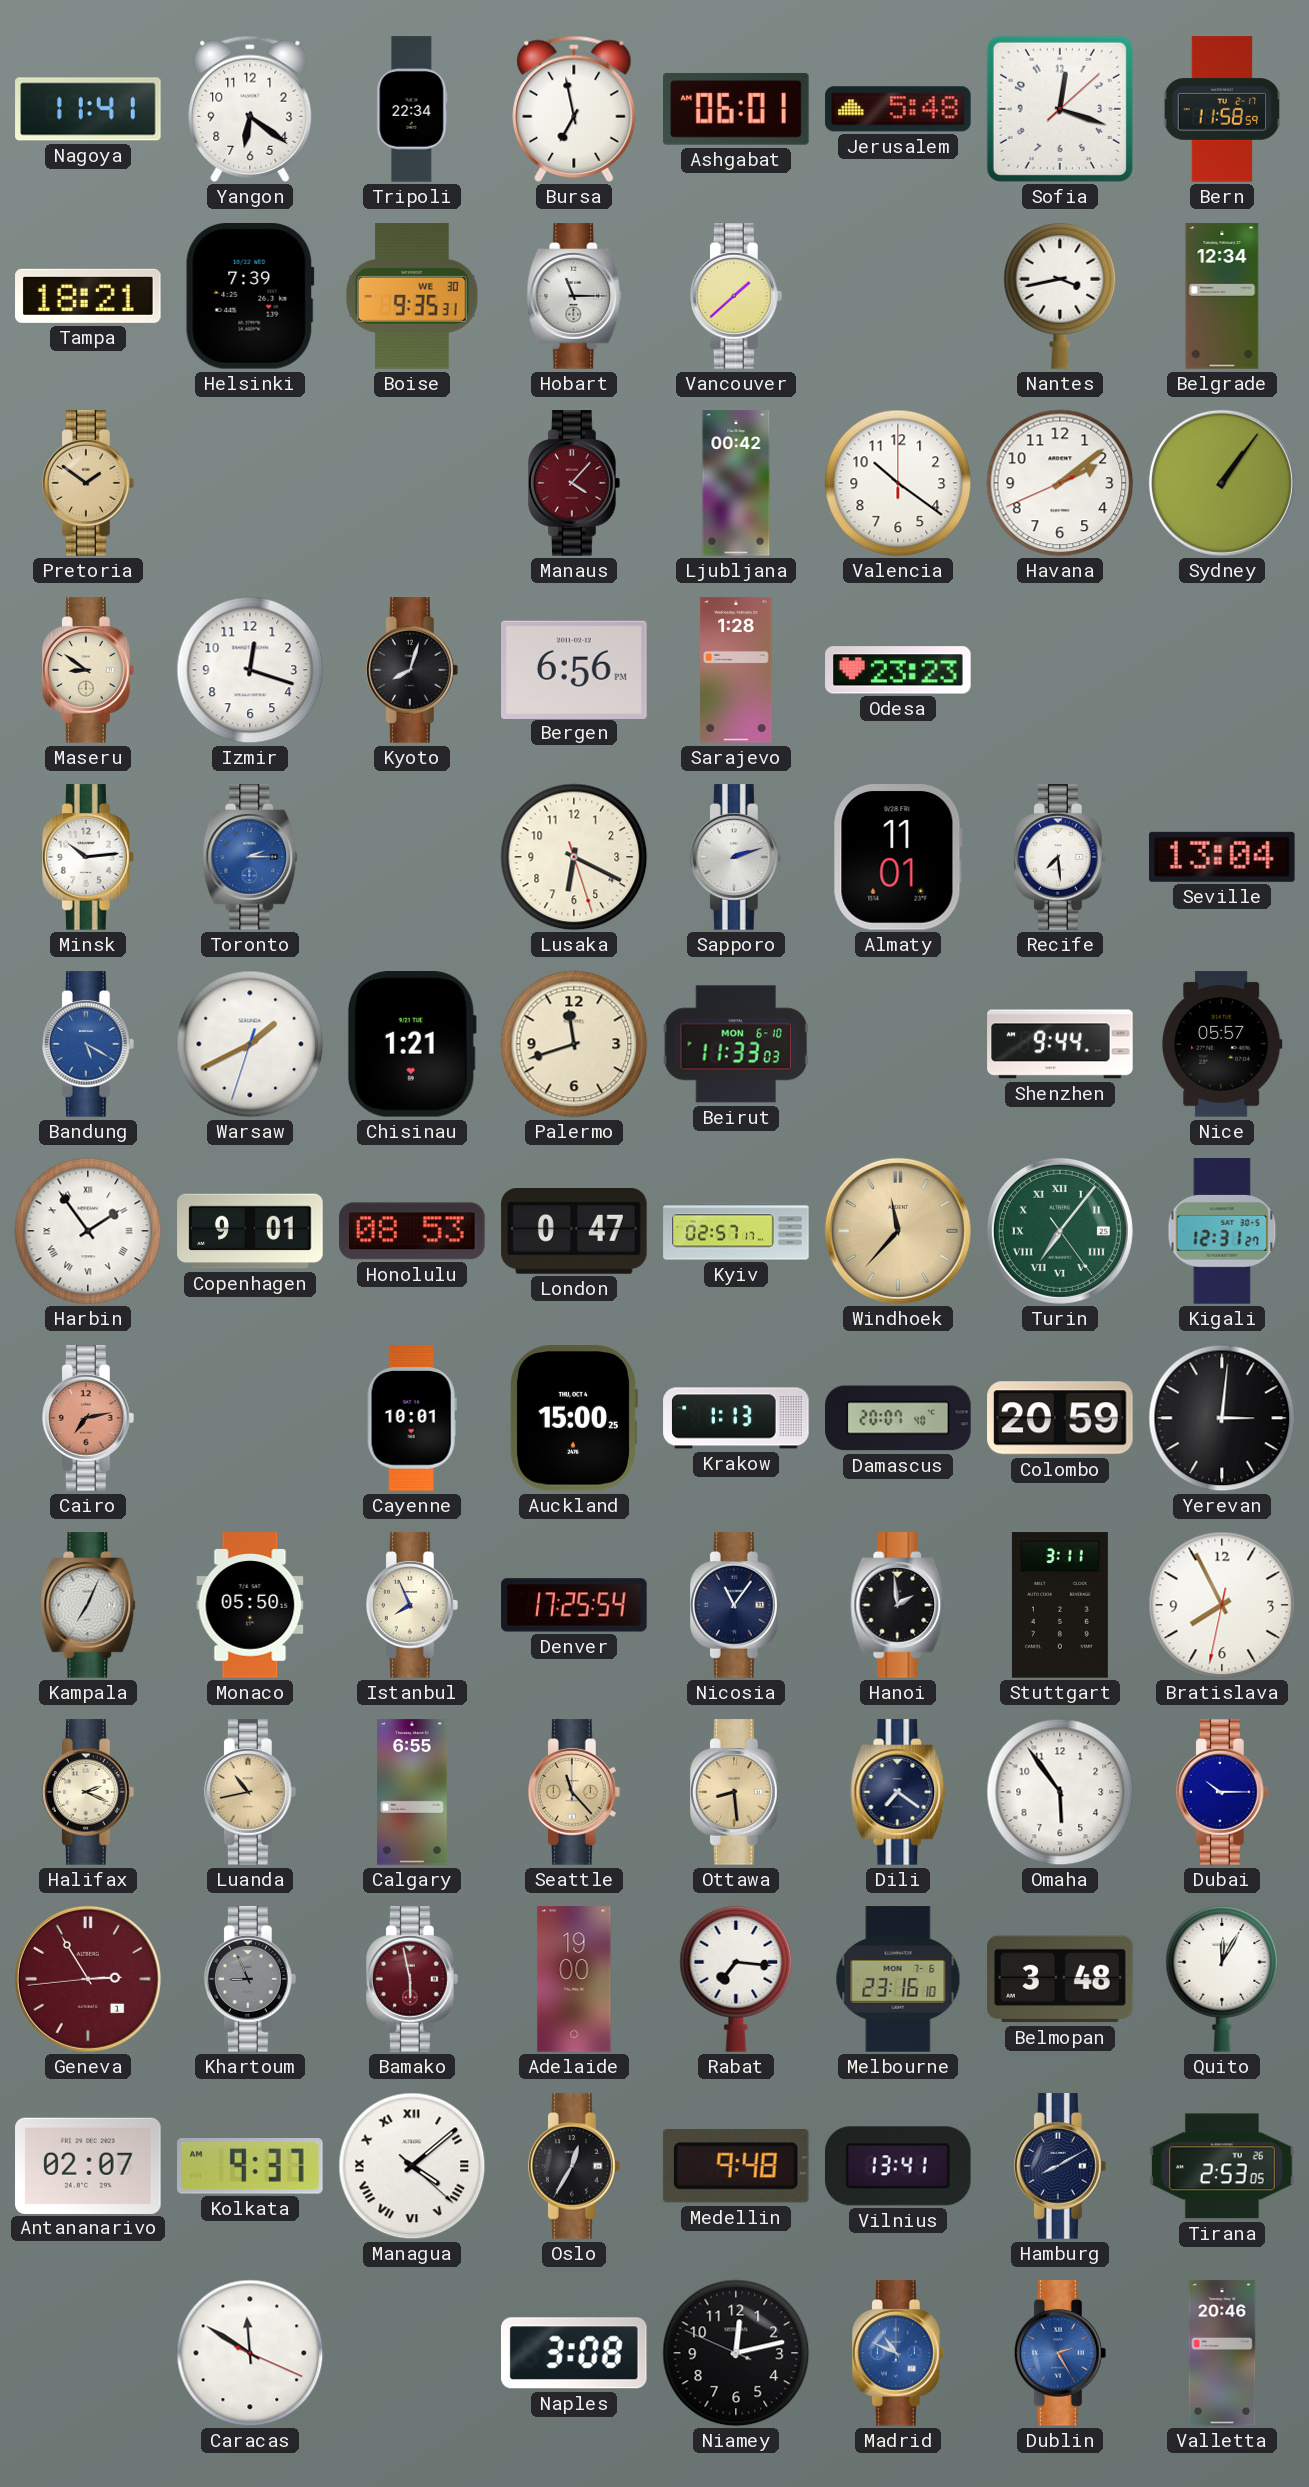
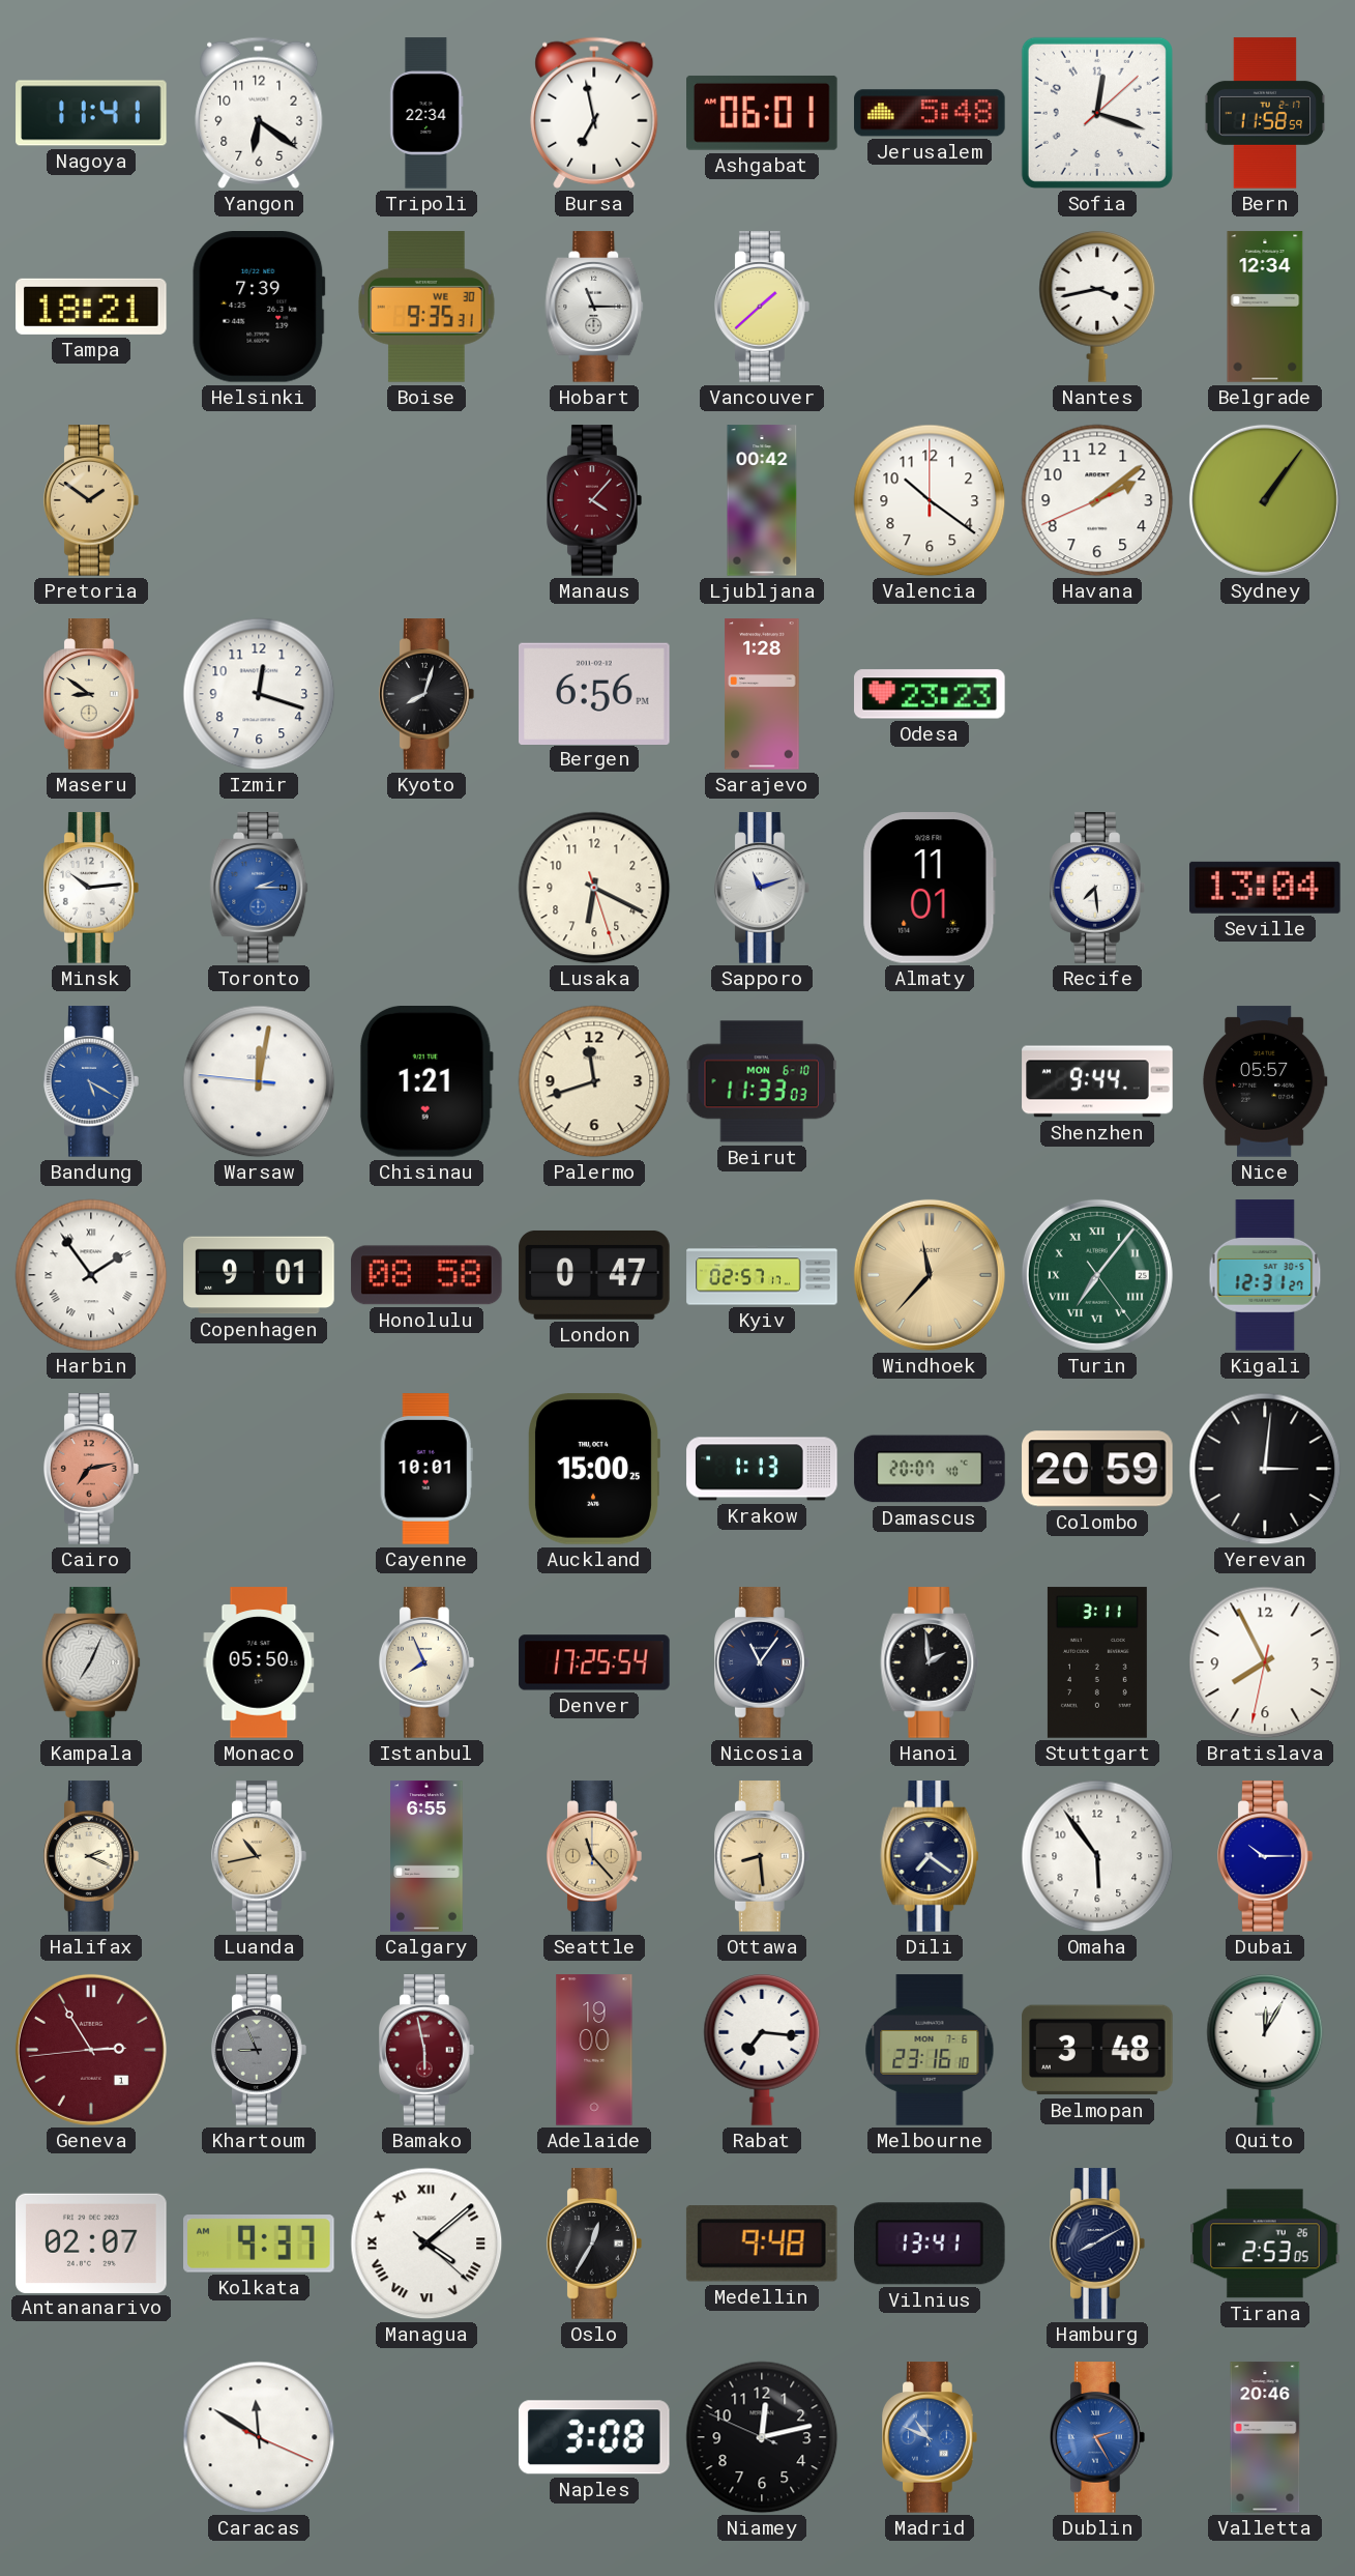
Sapporo: 2:12 -> 11:12
Warsaw: 1:40 -> 12:01
Honolulu: 08:53 -> 08:58
